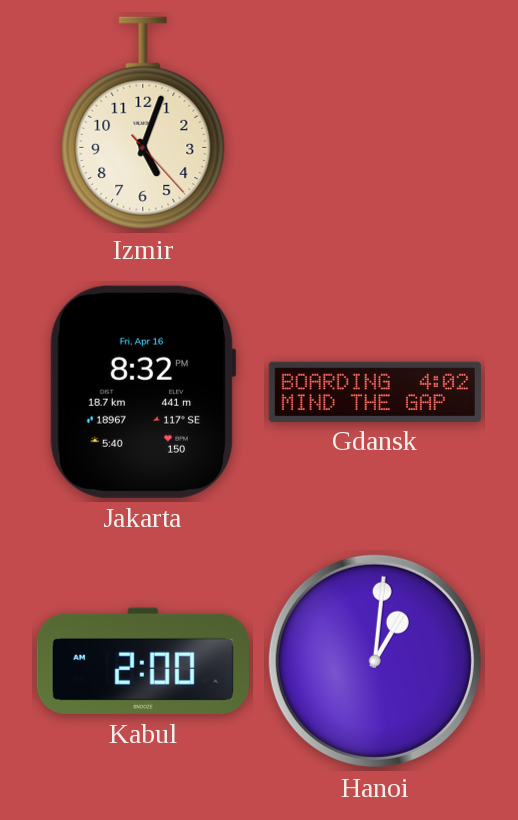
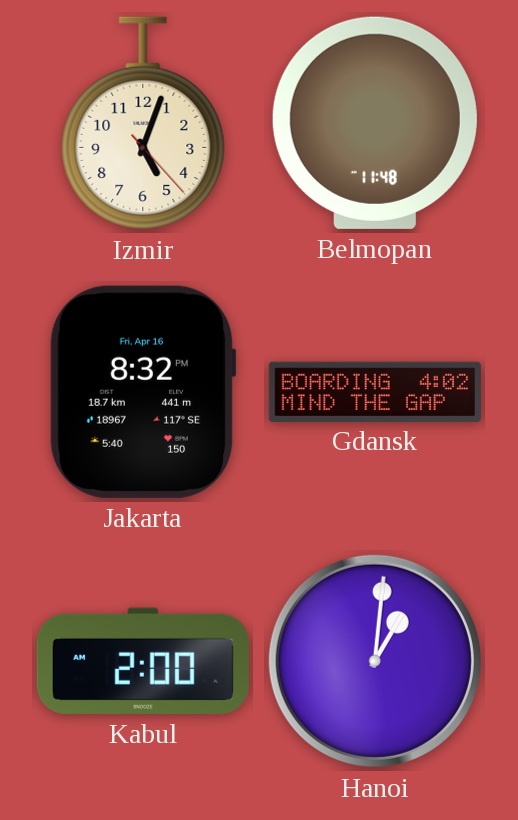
Belmopan: none -> 11:48
